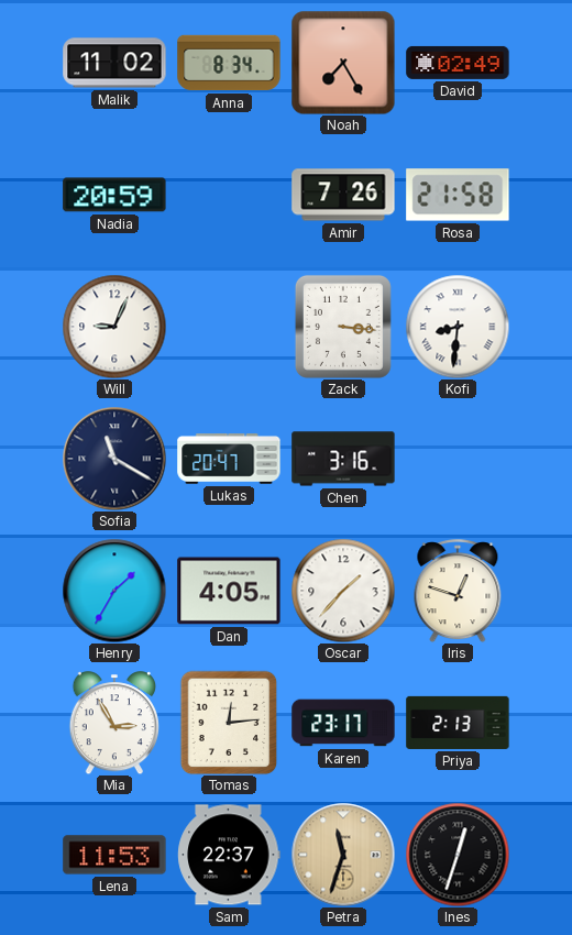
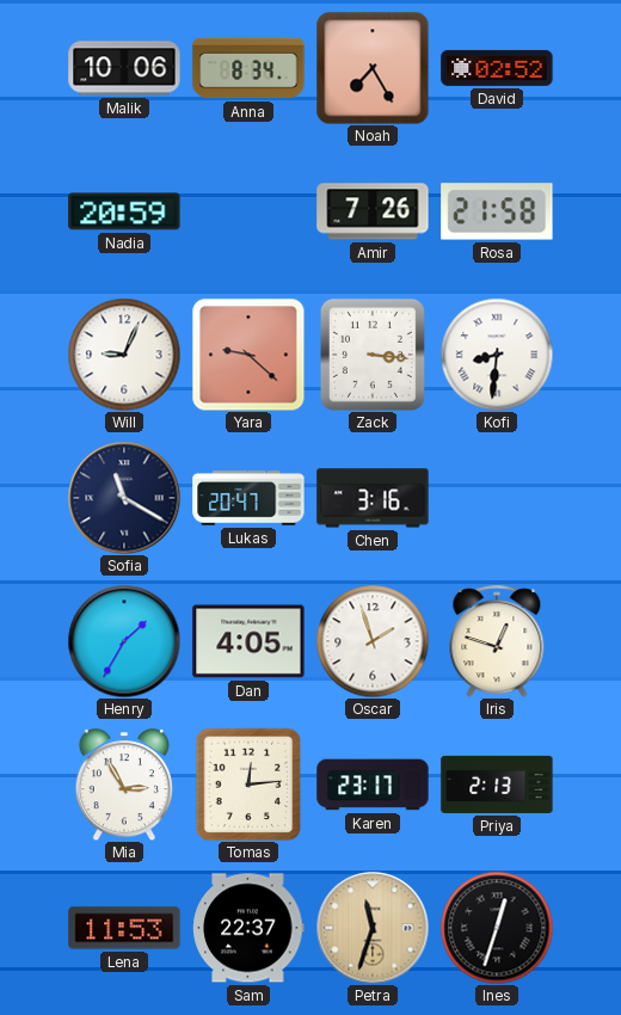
Malik: 11:02 -> 10:06
David: 02:49 -> 02:52
Yara: none -> 9:22
Oscar: 1:37 -> 1:57
